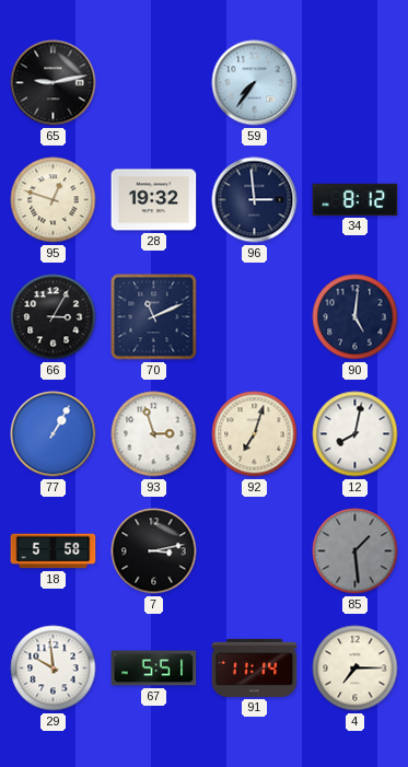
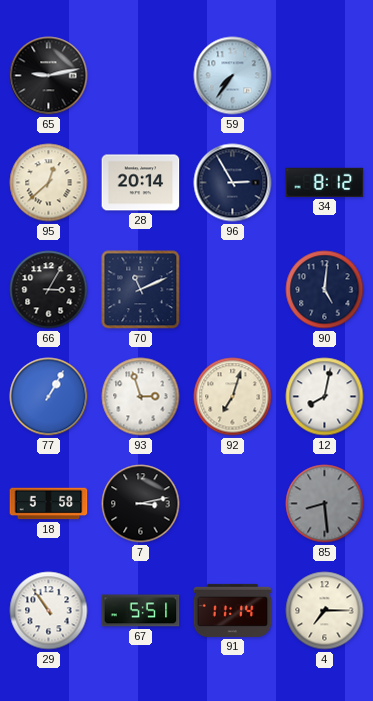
95: 12:48 -> 12:38
28: 19:32 -> 20:14
96: 2:59 -> 2:55
85: 1:29 -> 8:29
29: 9:59 -> 10:54
